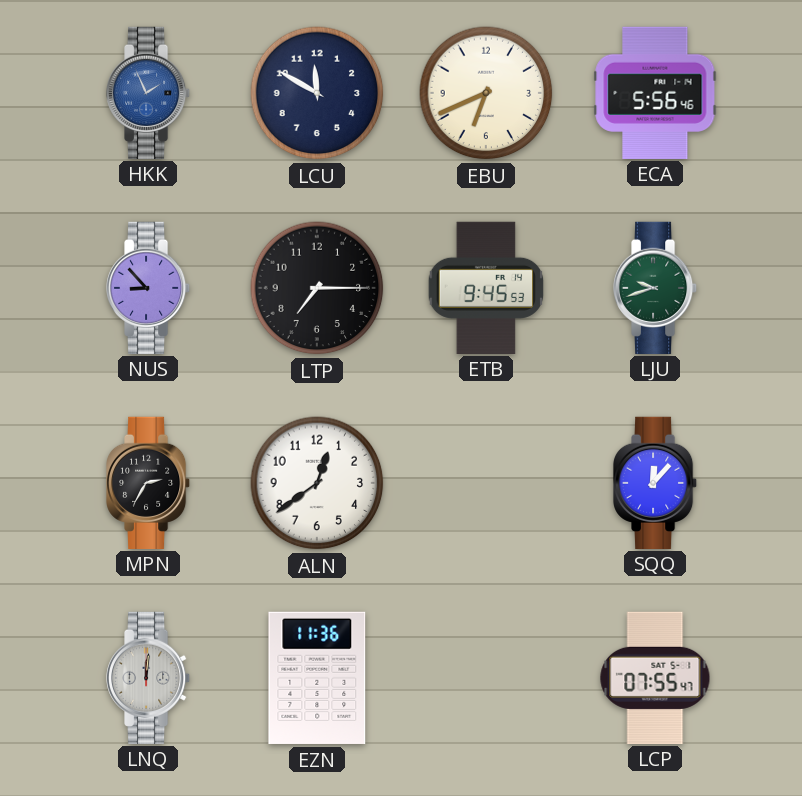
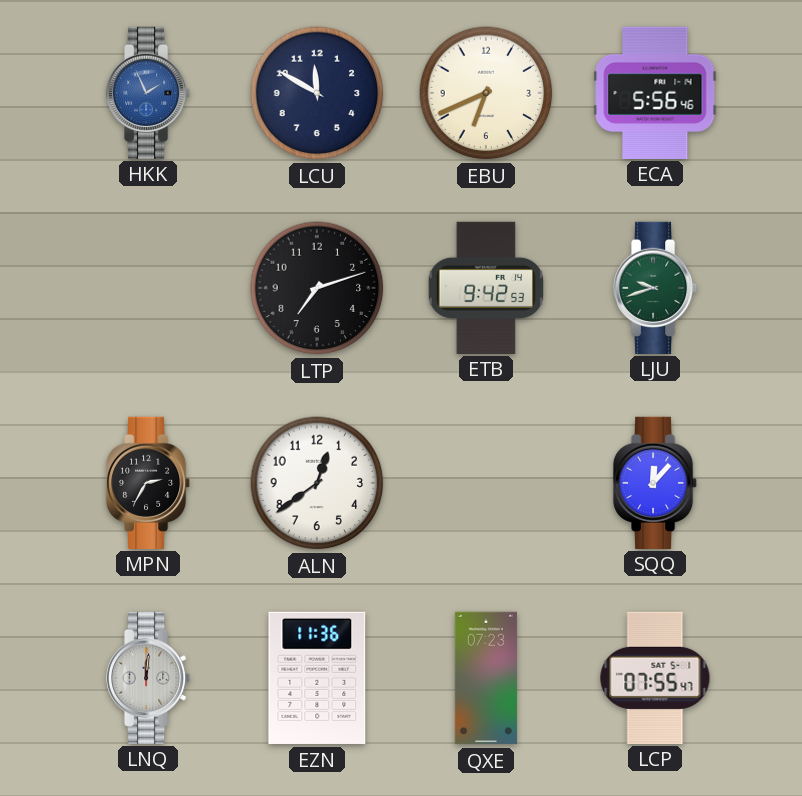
NUS: 8:53 -> none
LTP: 7:15 -> 7:12
ETB: 9:45 -> 9:42
QXE: none -> 07:23
